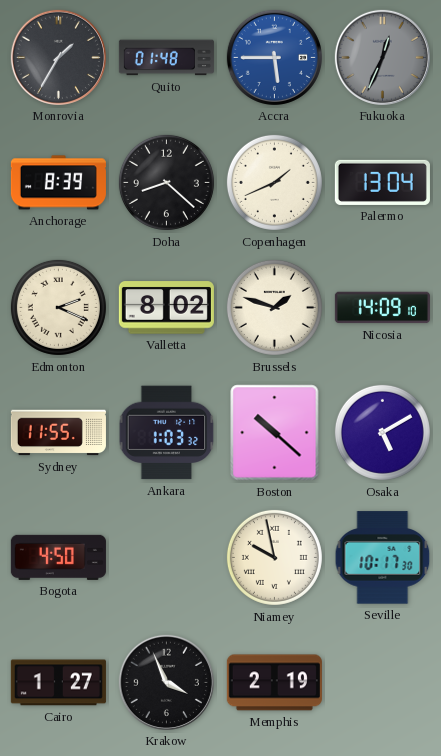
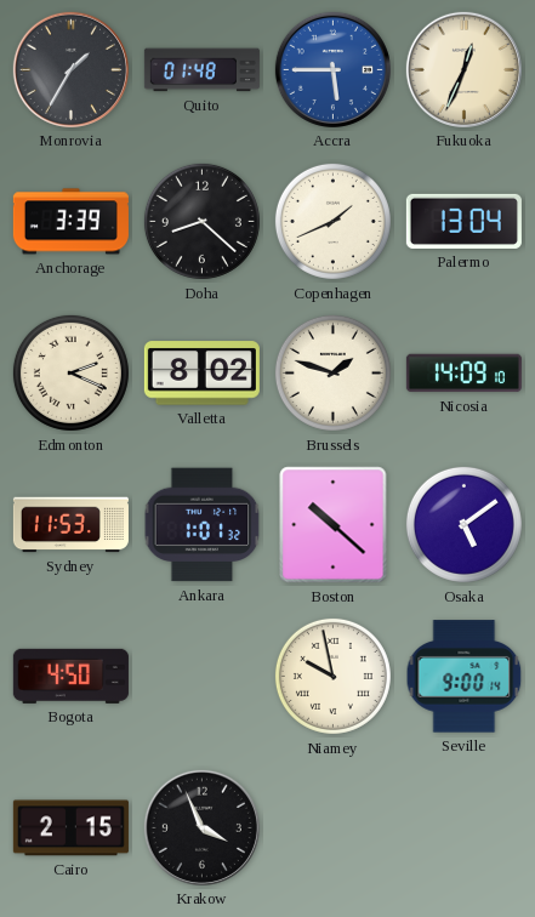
Fukuoka dial: grey -> cream
Anchorage: 8:39 -> 3:39
Sydney: 11:55 -> 11:53
Ankara: 1:03 -> 1:01
Osaka: 5:10 -> 5:09
Seville: 10:17 -> 9:00
Cairo: 1:27 -> 2:15
Memphis: 2:19 -> none
